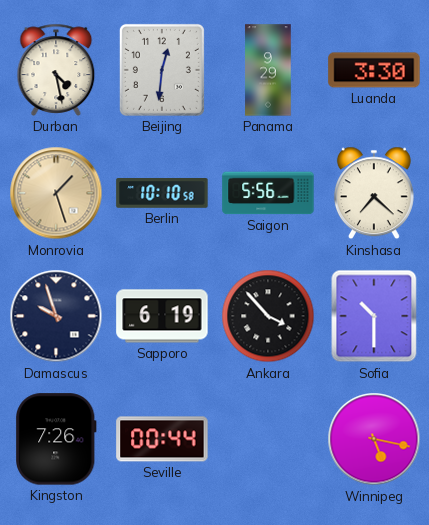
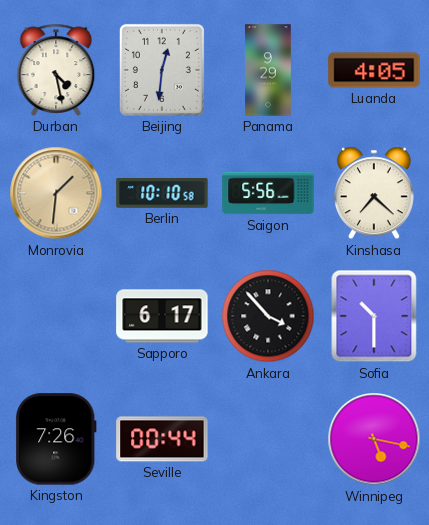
Luanda: 3:30 -> 4:05
Monrovia: 1:27 -> 1:31
Damascus: 9:57 -> none
Sapporo: 6:19 -> 6:17
